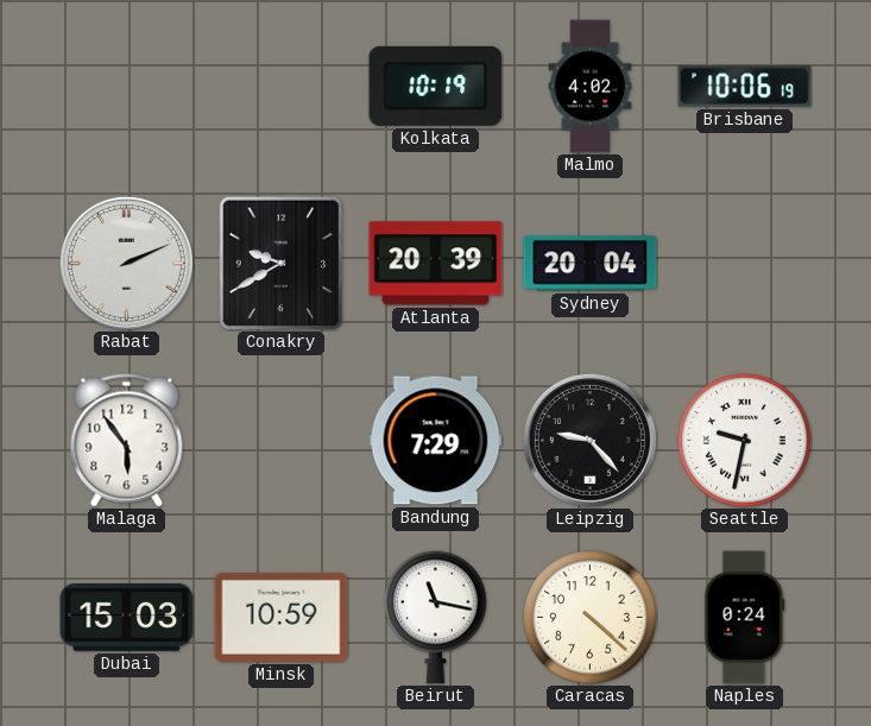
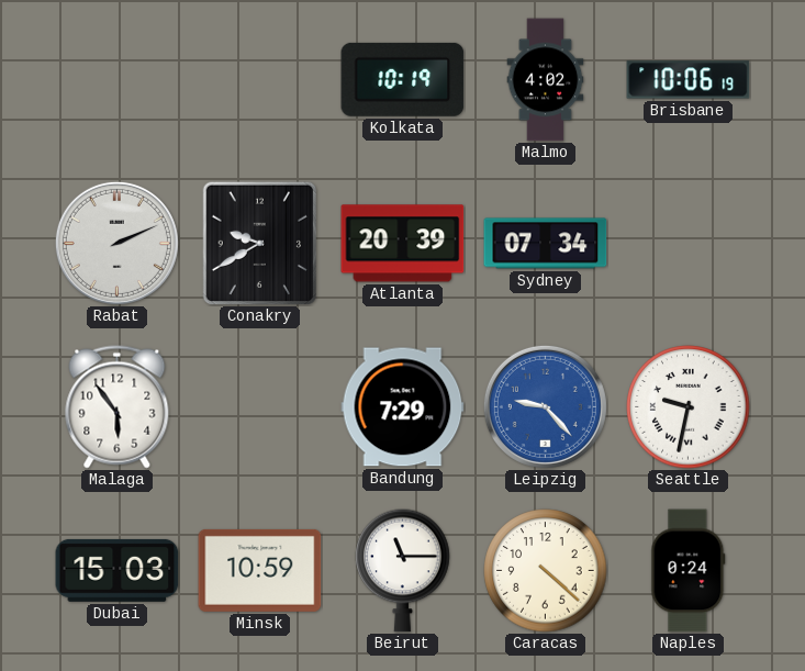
Sydney: 20:04 -> 07:34
Leipzig dial: black -> blue
Beirut: 11:17 -> 11:15
